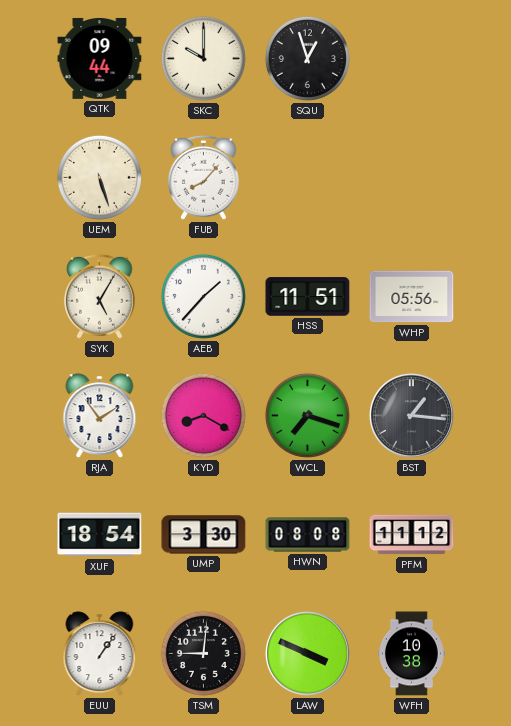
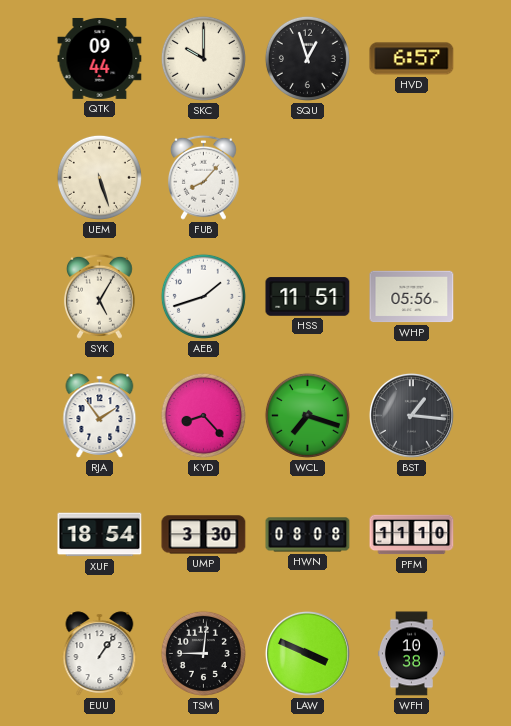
HVD: none -> 6:57
AEB: 1:37 -> 1:42
KYD: 8:20 -> 8:23
PFM: 11:12 -> 11:10
